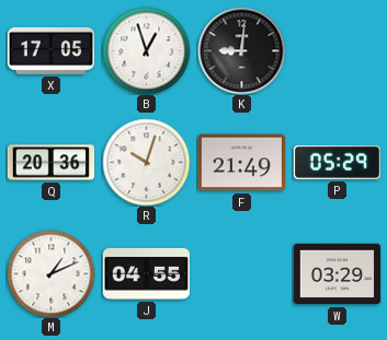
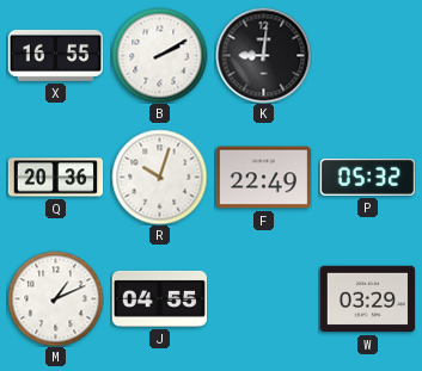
X: 17:05 -> 16:55
B: 12:57 -> 2:10
F: 21:49 -> 22:49
P: 05:29 -> 05:32
